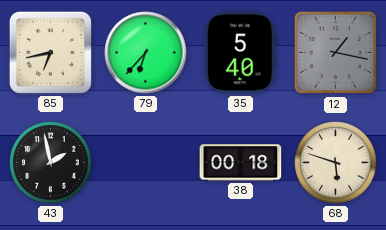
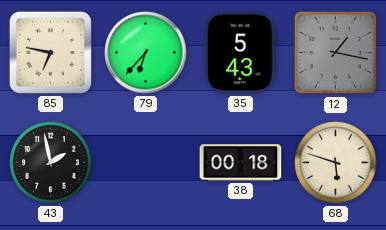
85: 6:43 -> 6:47
35: 5:40 -> 5:43
